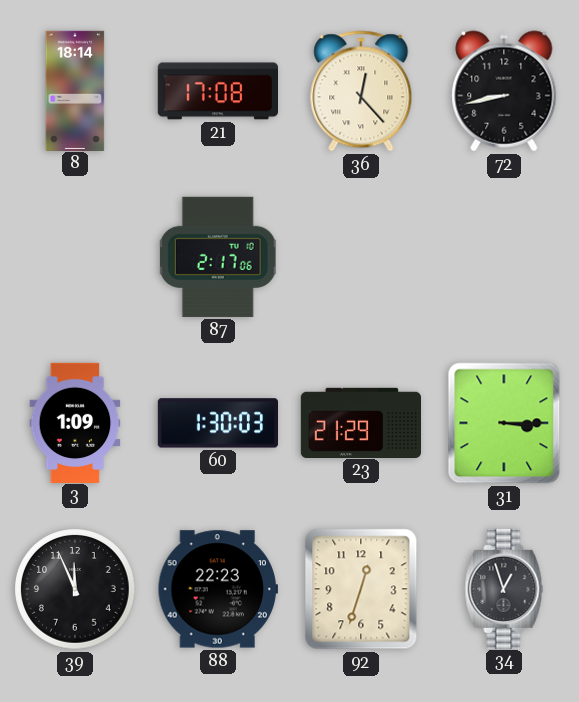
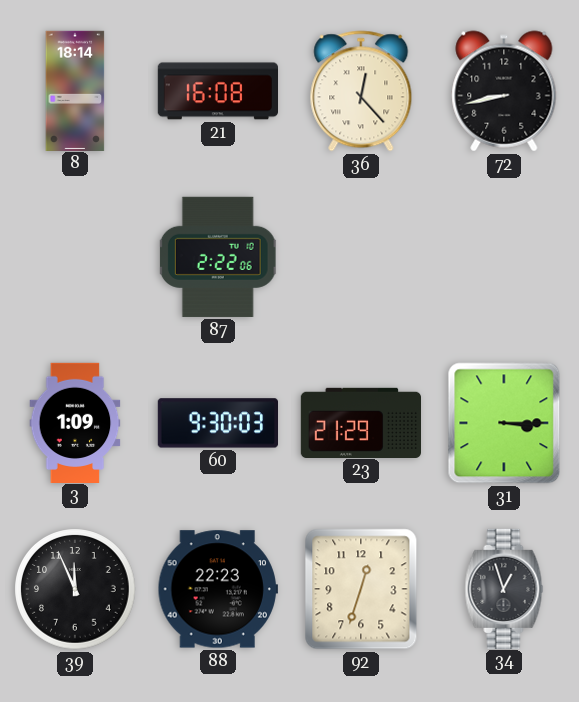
21: 17:08 -> 16:08
87: 2:17 -> 2:22
60: 1:30 -> 9:30
